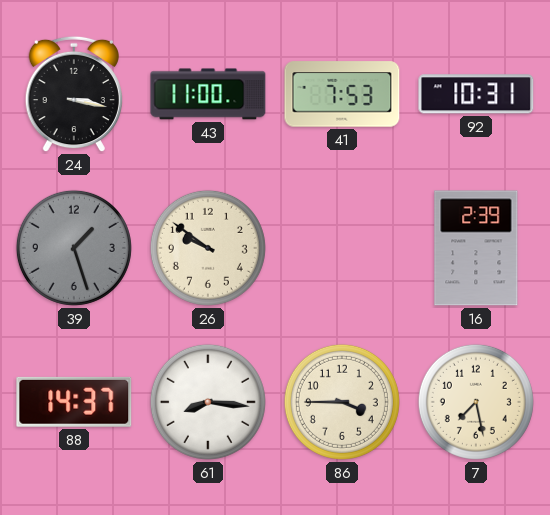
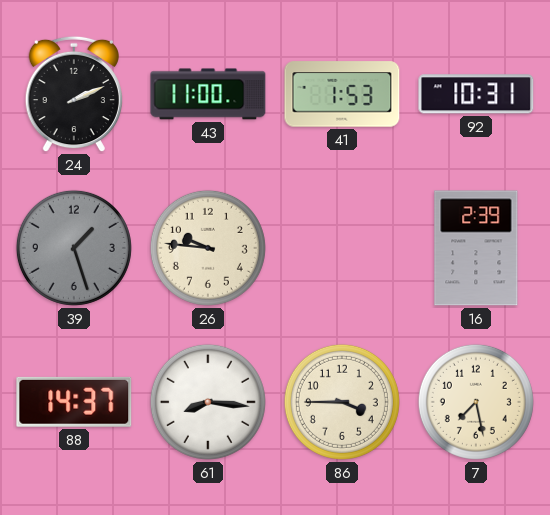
24: 3:17 -> 2:11
41: 7:53 -> 1:53
26: 9:51 -> 9:46
